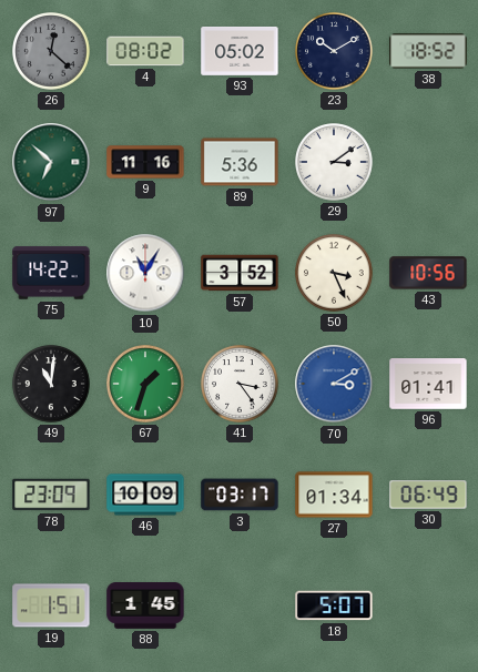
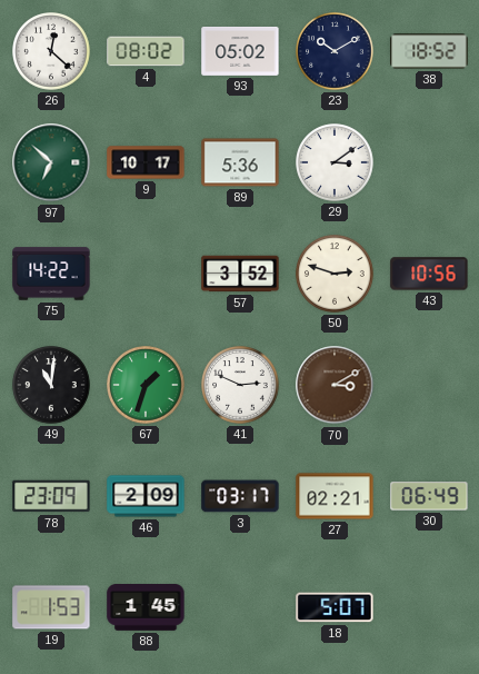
26 dial: grey -> white
9: 11:16 -> 10:17
10: 11:05 -> none
50: 3:26 -> 2:48
41: 3:24 -> 2:49
70 dial: blue -> brown
96: 01:41 -> none
46: 10:09 -> 2:09
27: 01:34 -> 02:21
19: 1:51 -> 1:53
